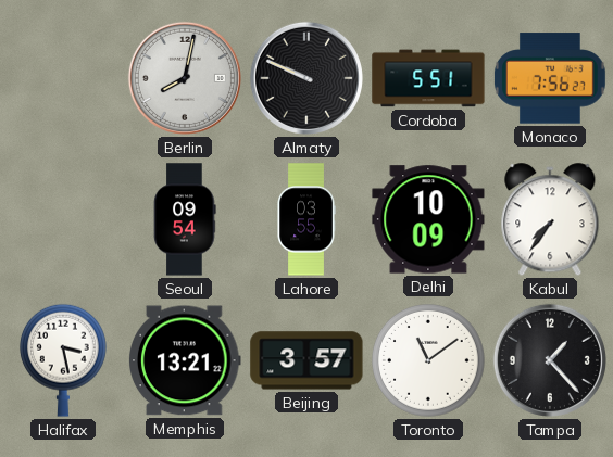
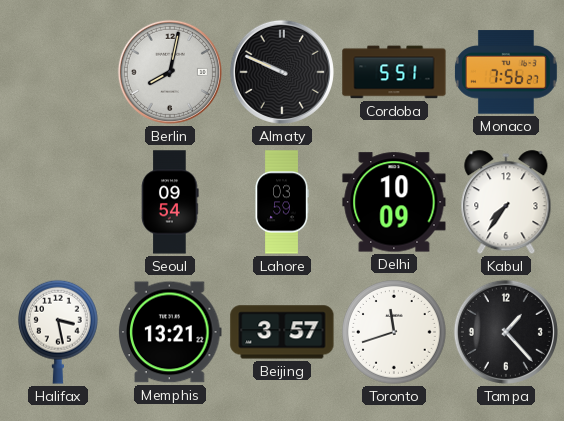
Lahore: 03:55 -> 03:59
Toronto: 11:09 -> 11:42
